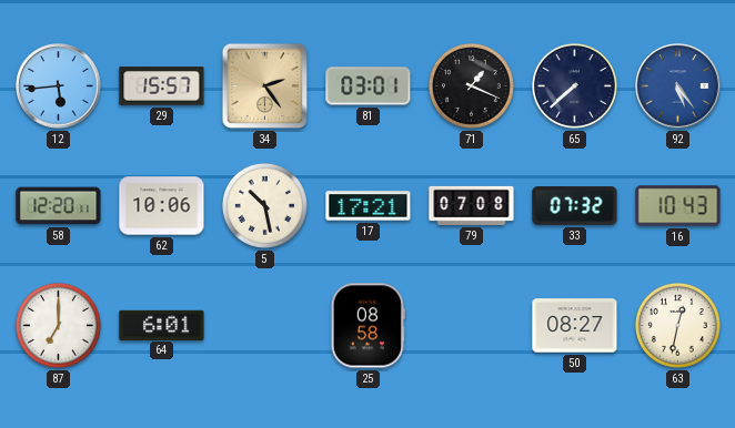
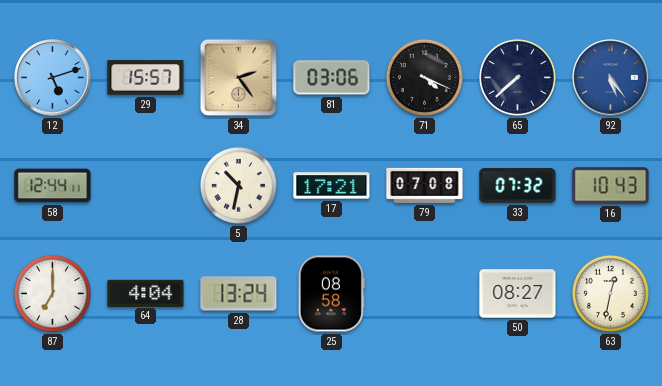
12: 5:44 -> 5:12
81: 03:01 -> 03:06
71: 1:19 -> 4:19
58: 12:20 -> 12:44
62: 10:06 -> none
5: 10:28 -> 10:32
64: 6:01 -> 4:04
28: none -> 13:24
